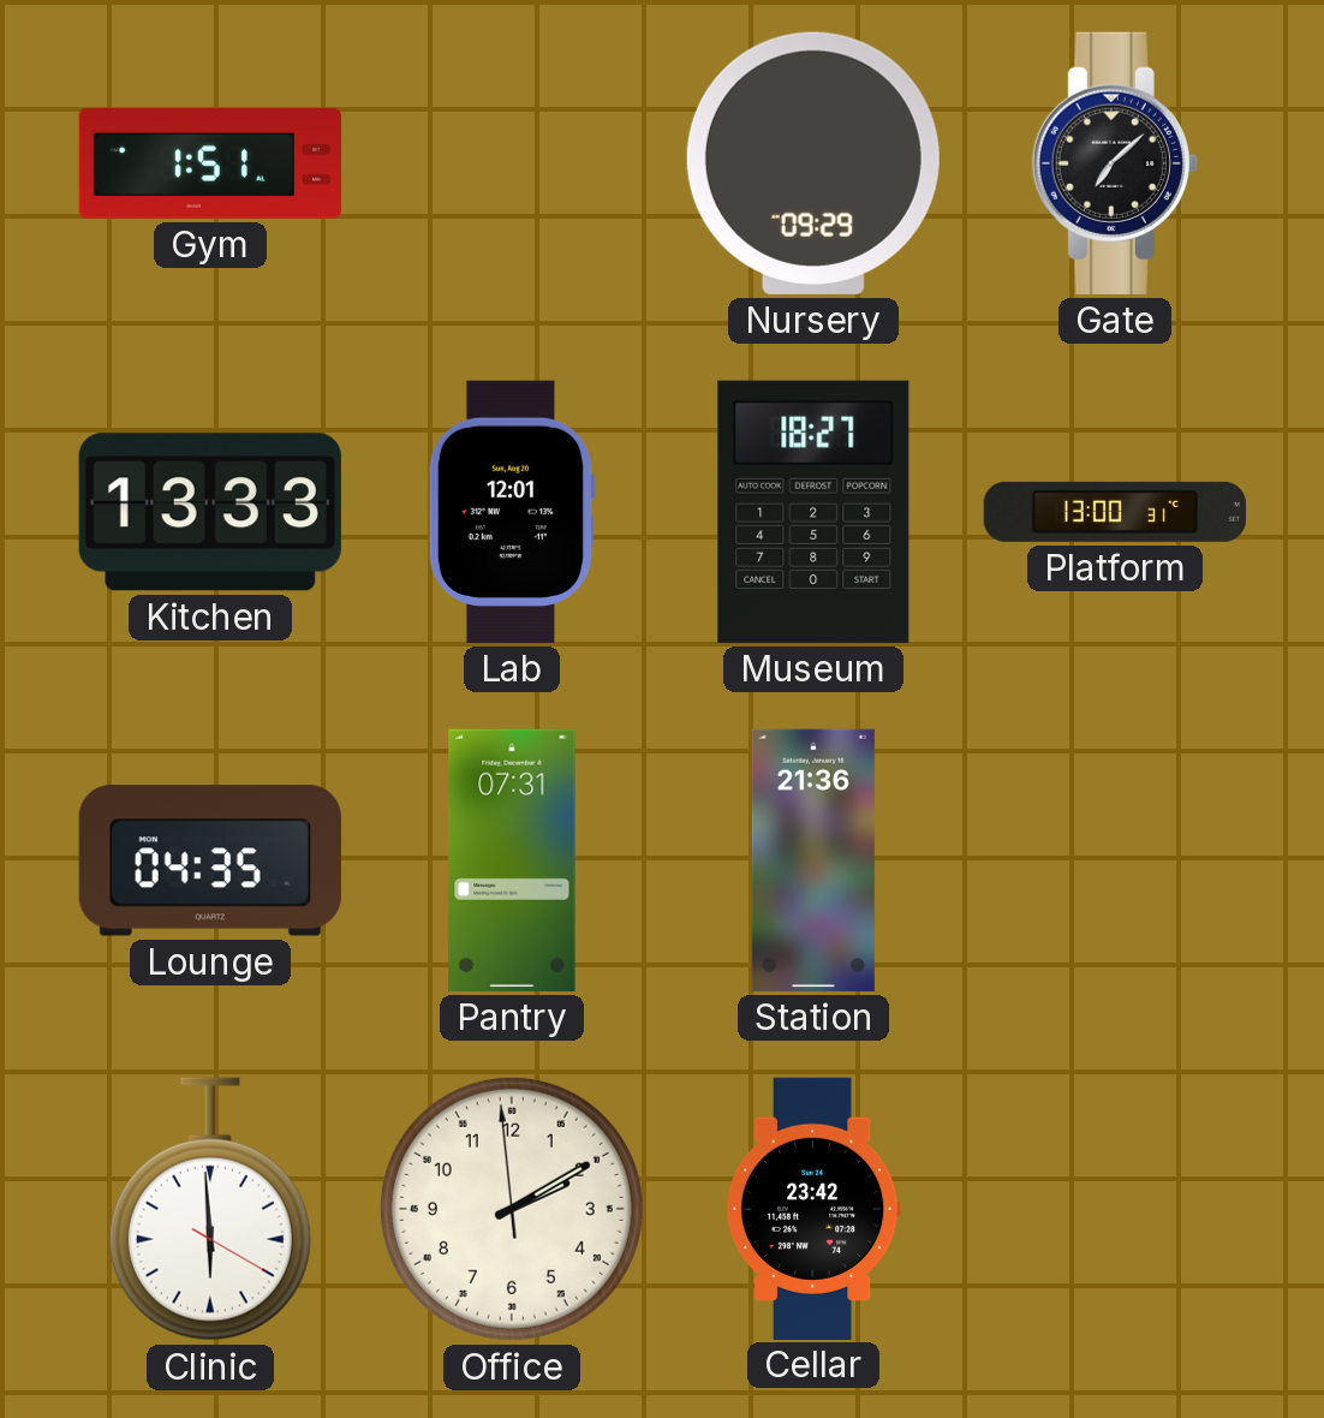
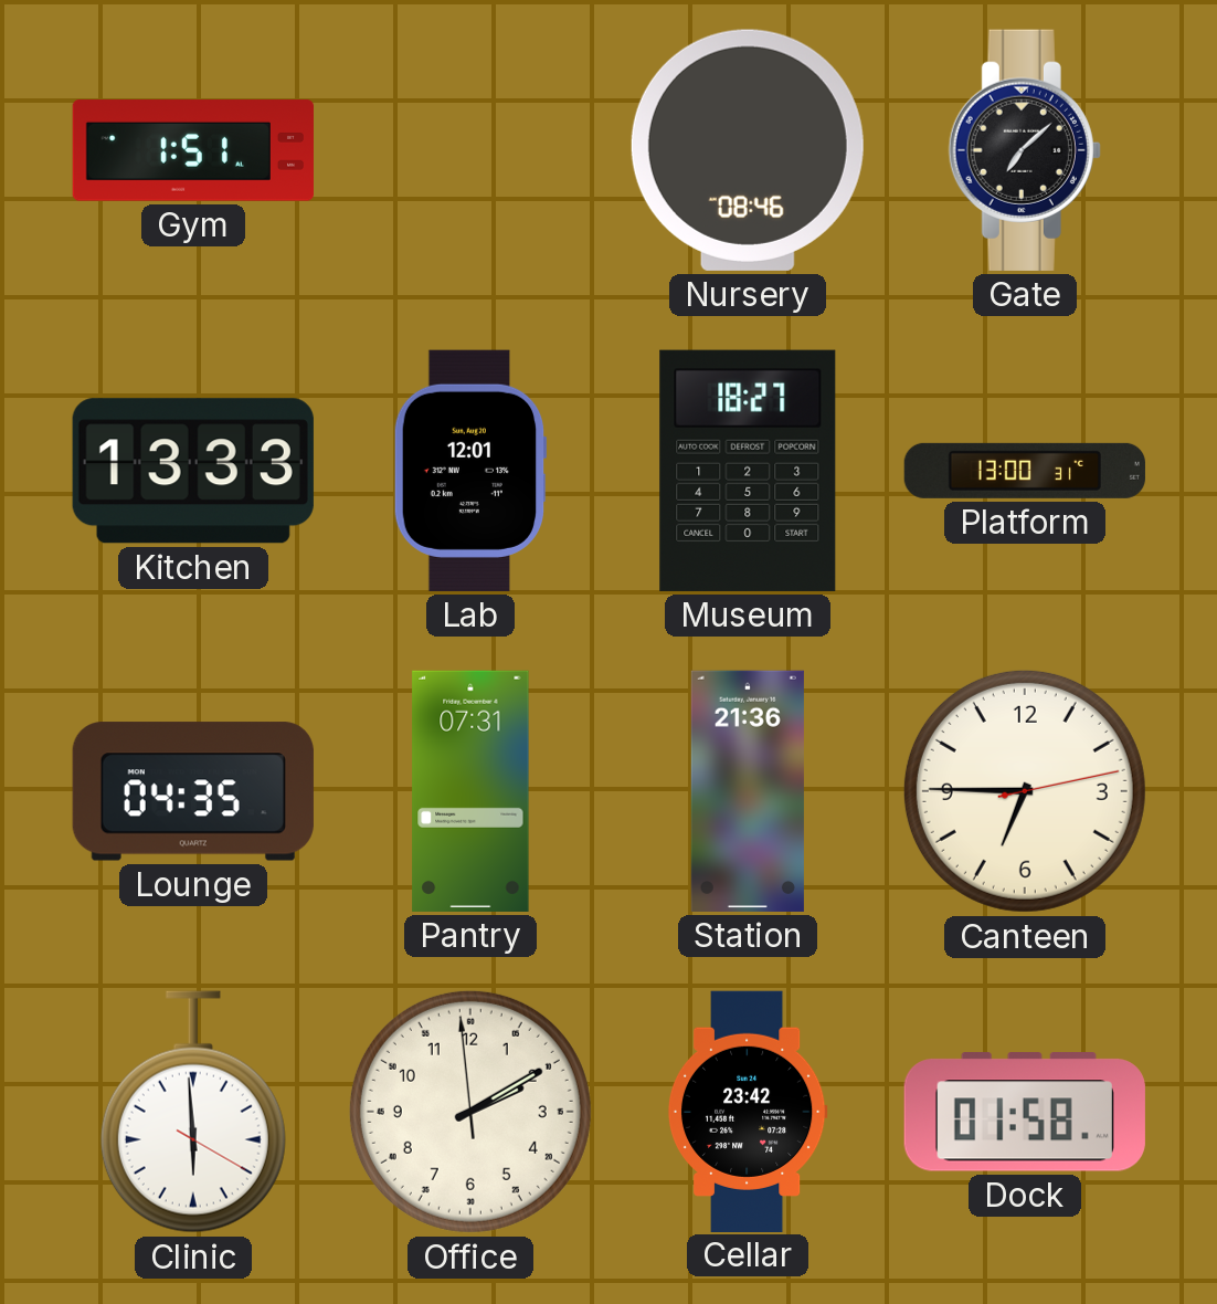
Nursery: 09:29 -> 08:46
Canteen: none -> 6:45
Dock: none -> 01:58
